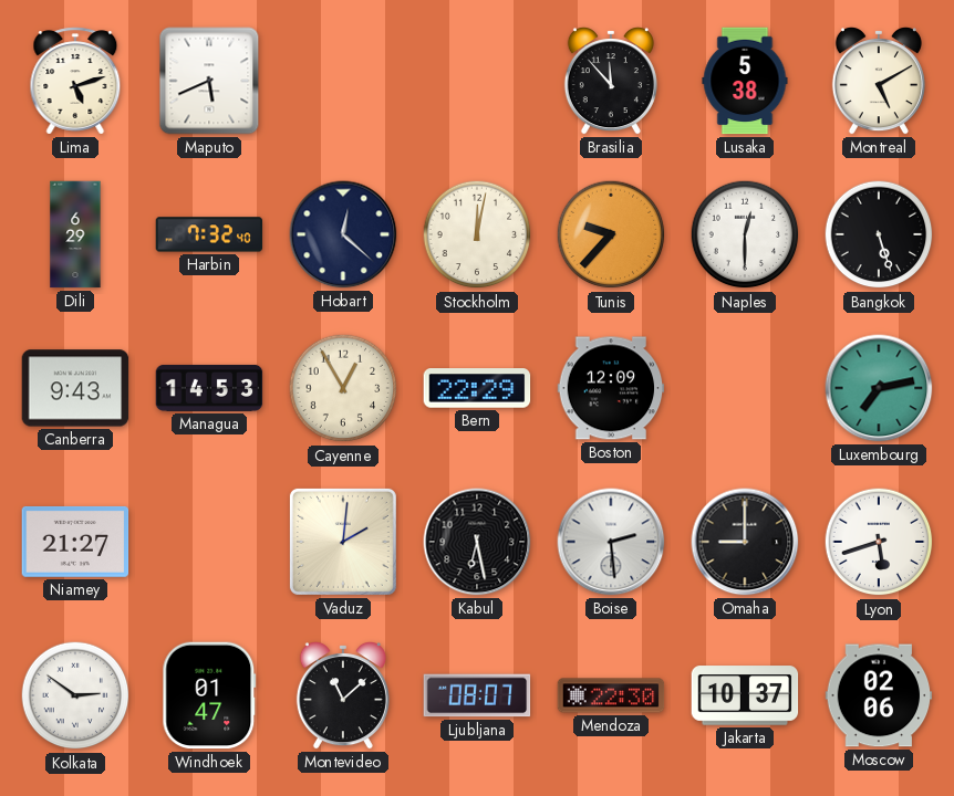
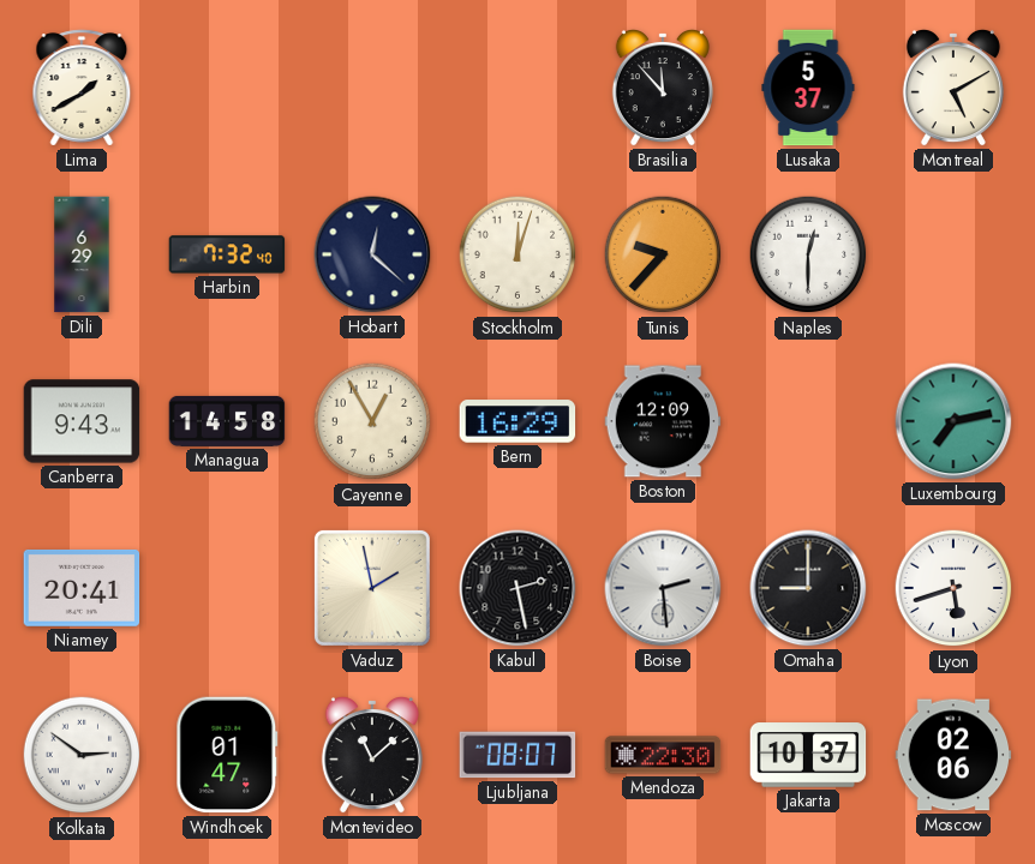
Lima: 5:12 -> 1:40
Maputo: 5:41 -> none
Lusaka: 5:38 -> 5:37
Stockholm: 12:02 -> 12:03
Bangkok: 5:27 -> none
Managua: 14:53 -> 14:58
Bern: 22:29 -> 16:29
Niamey: 21:27 -> 20:41
Vaduz: 2:01 -> 1:58
Kabul: 6:28 -> 2:28
